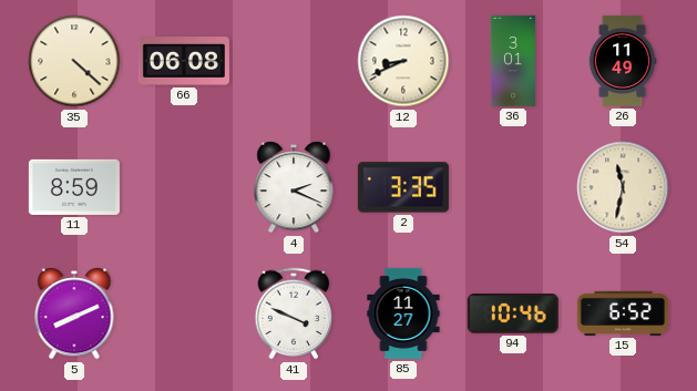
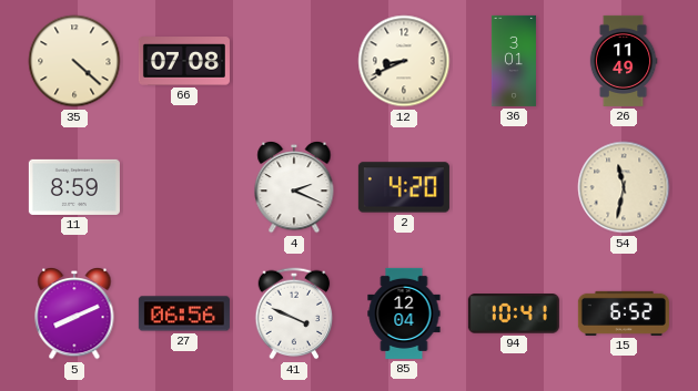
66: 06:08 -> 07:08
2: 3:35 -> 4:20
27: none -> 06:56
85: 11:27 -> 12:04
94: 10:46 -> 10:41
